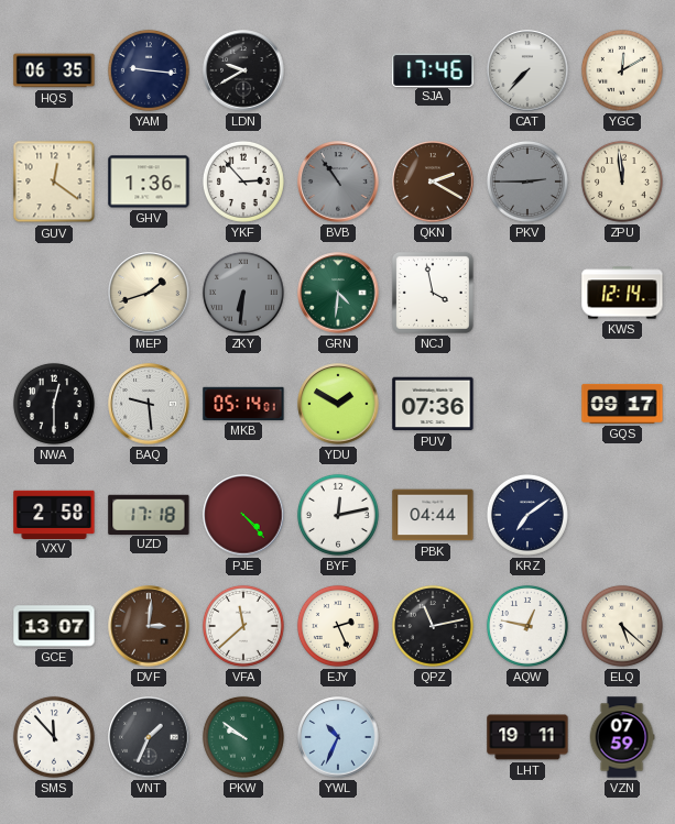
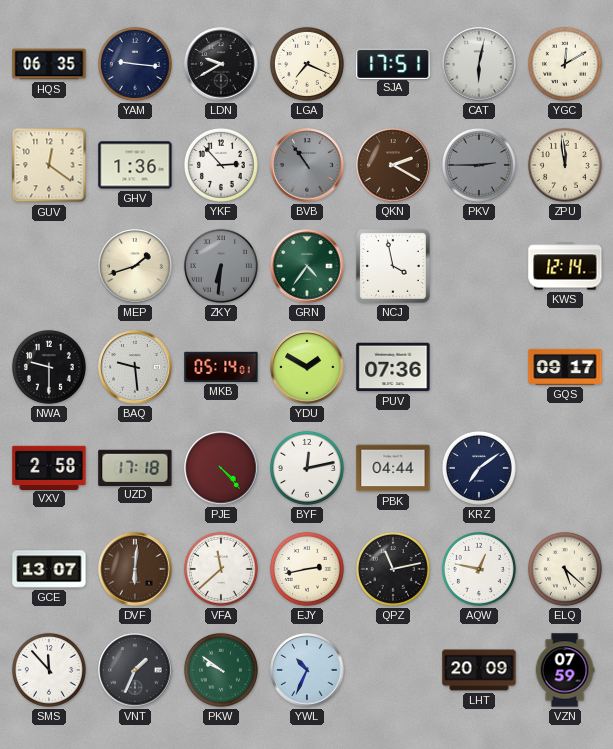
LGA: none -> 7:19
SJA: 17:46 -> 17:51
CAT: 7:37 -> 6:02
GRN: 4:31 -> 4:36
NWA: 12:30 -> 9:30
DVF: 3:01 -> 6:01
EJY: 2:26 -> 2:43
LHT: 19:11 -> 20:09
